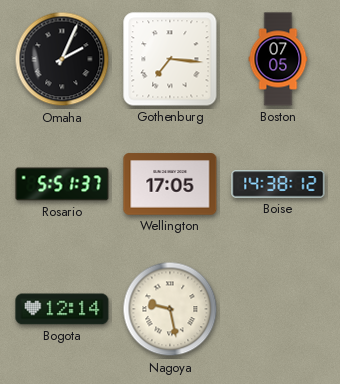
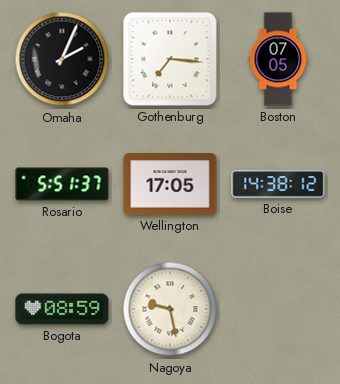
Bogota: 12:14 -> 08:59
